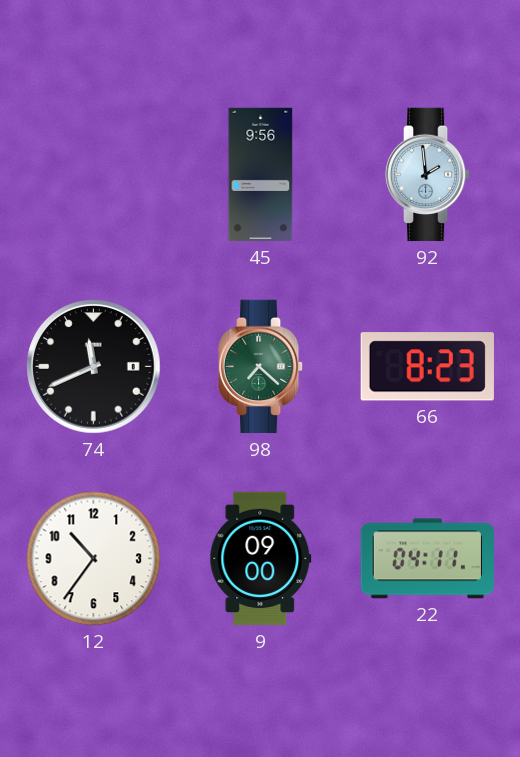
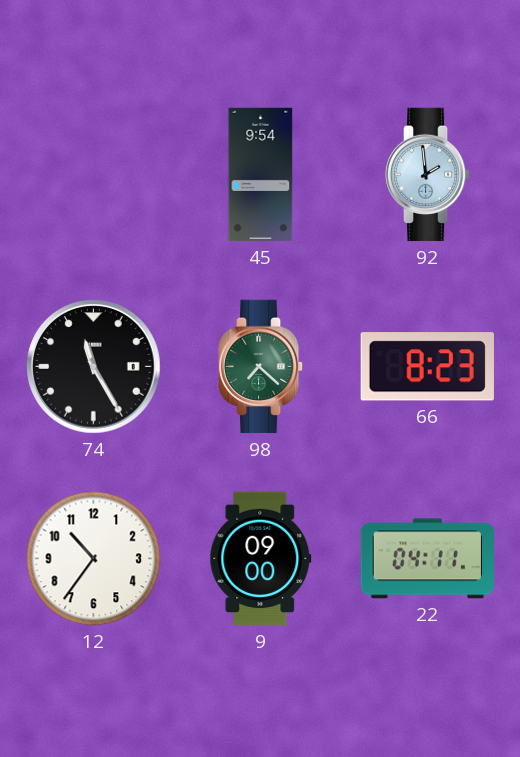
45: 9:56 -> 9:54
74: 11:41 -> 11:25
